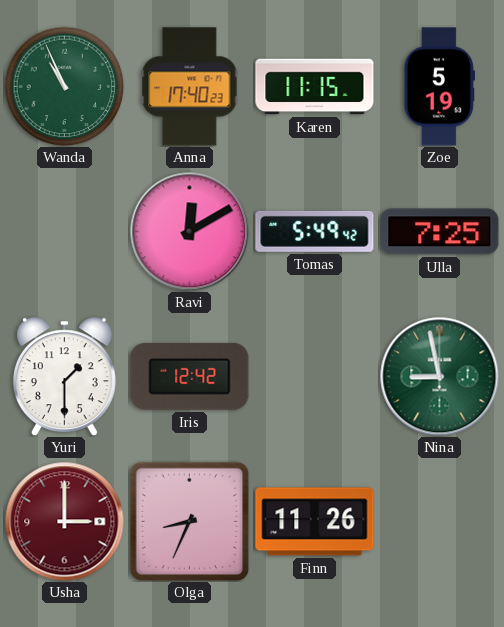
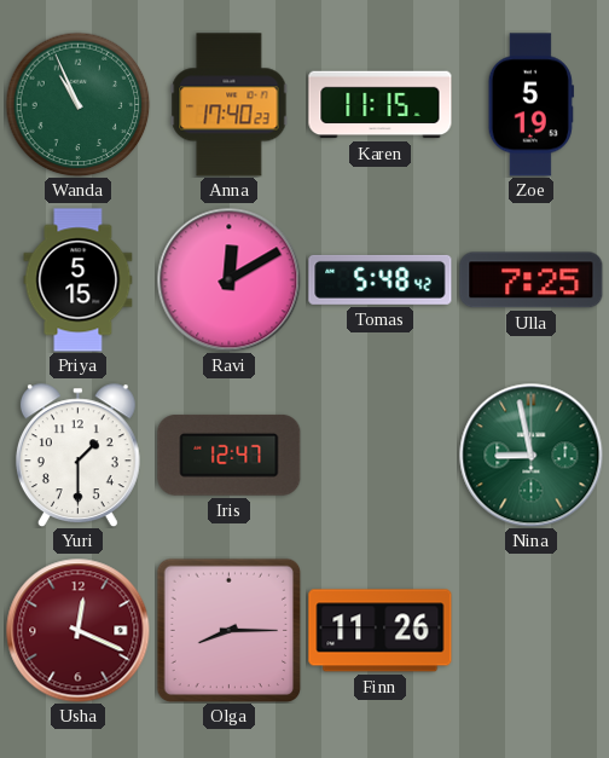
Priya: none -> 5:15
Tomas: 5:49 -> 5:48
Iris: 12:42 -> 12:47
Usha: 3:00 -> 12:19
Olga: 8:34 -> 8:15
